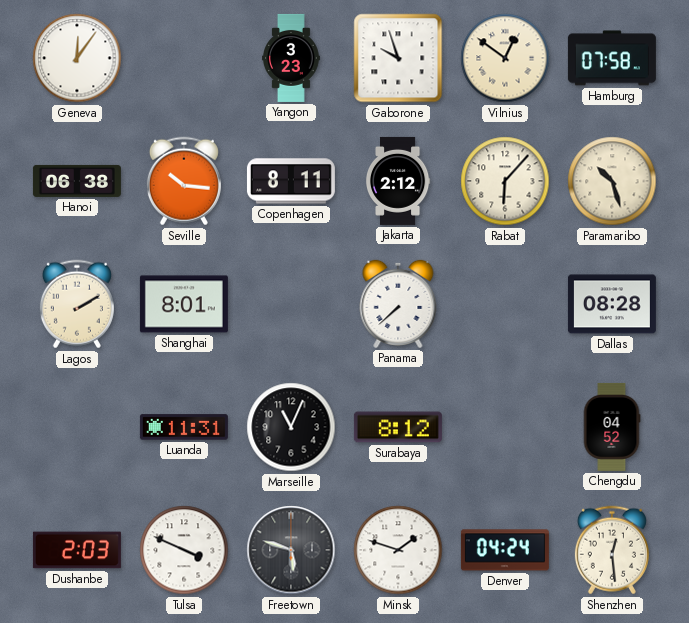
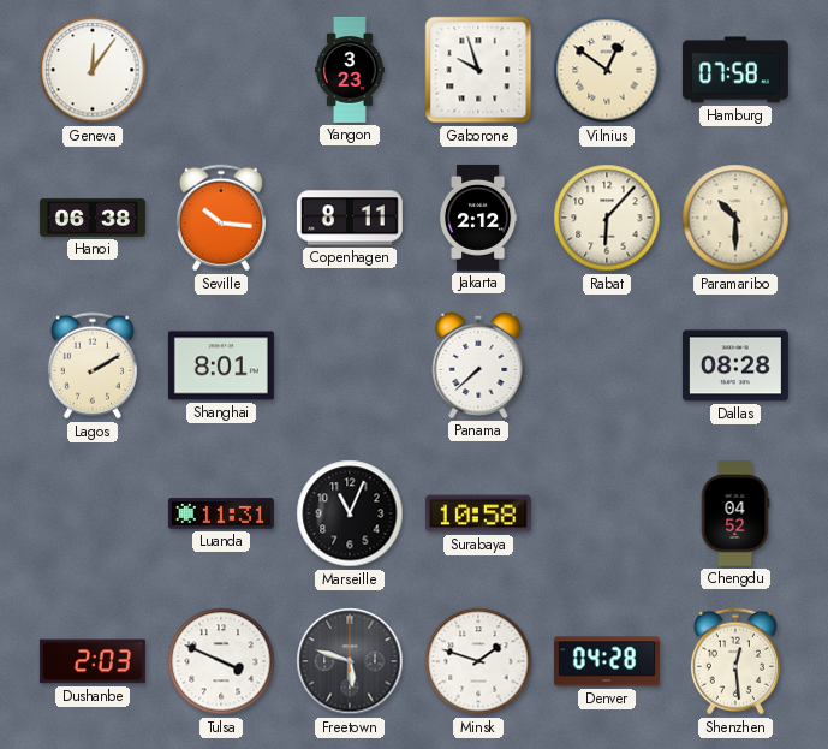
Paramaribo: 10:27 -> 10:30
Surabaya: 8:12 -> 10:58
Denver: 04:24 -> 04:28
